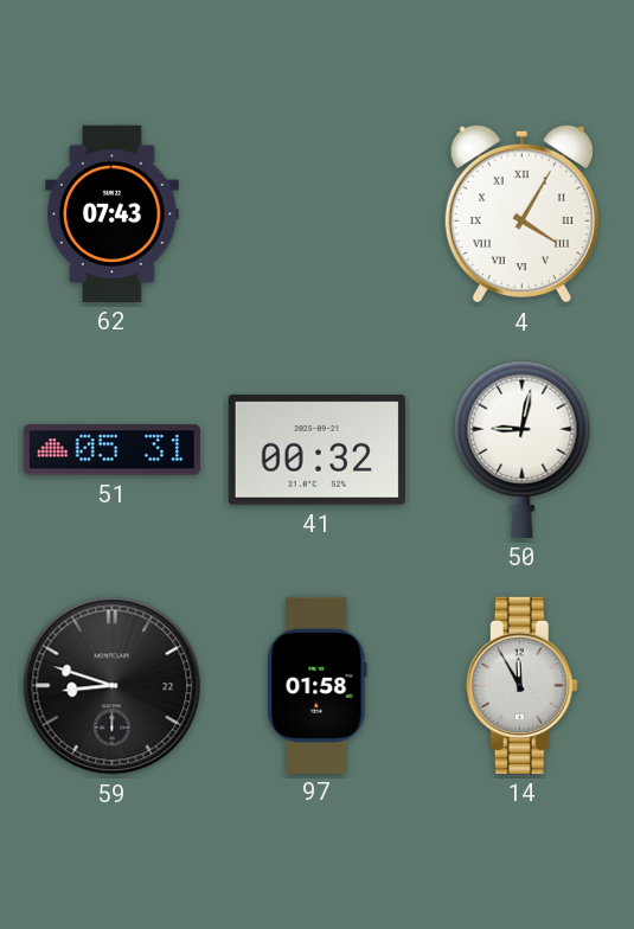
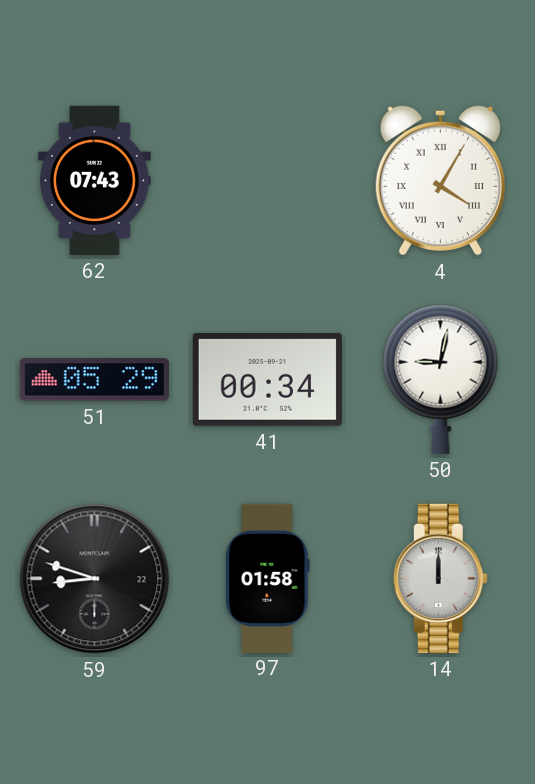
51: 05:31 -> 05:29
41: 00:32 -> 00:34
14: 11:55 -> 12:00
